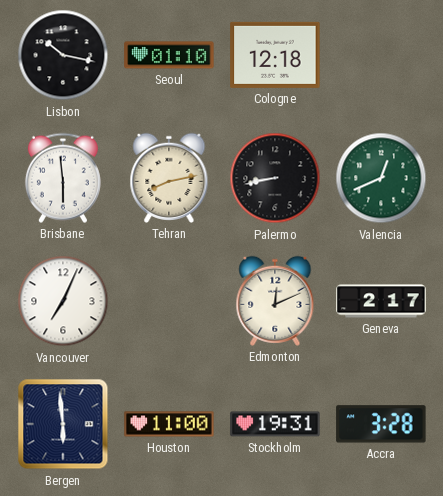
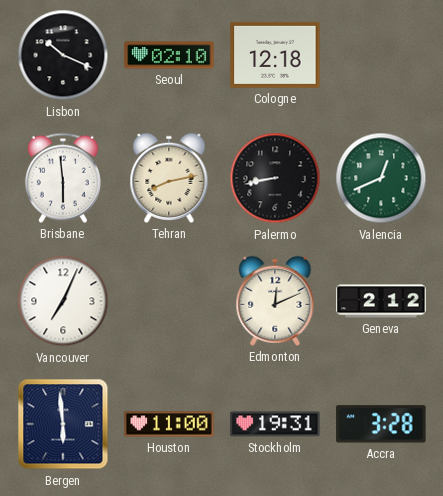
Lisbon: 10:17 -> 10:19
Seoul: 01:10 -> 02:10
Geneva: 2:17 -> 2:12
